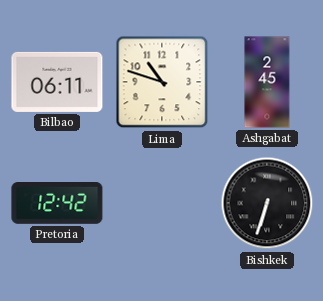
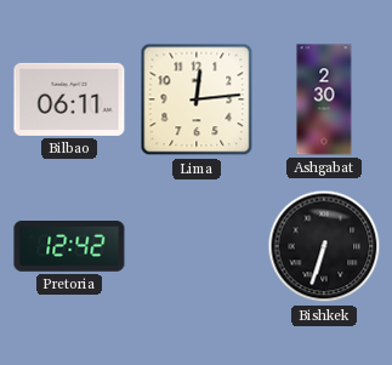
Lima: 10:48 -> 12:14
Ashgabat: 2:45 -> 2:30
